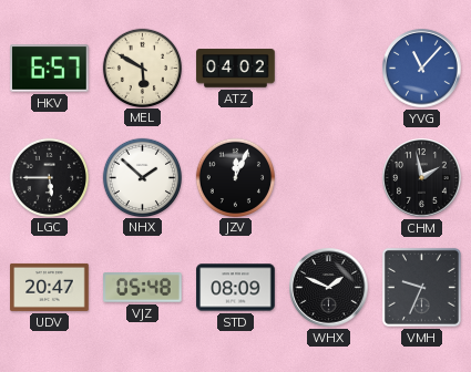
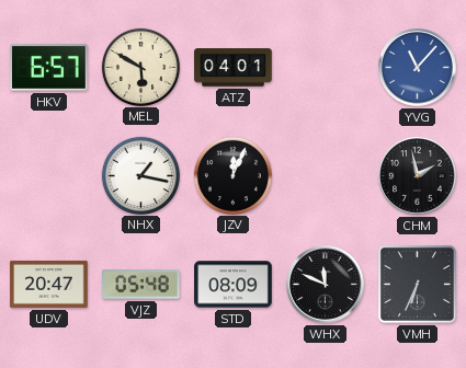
ATZ: 04:02 -> 04:01
LGC: 5:45 -> none
NHX: 1:52 -> 1:17
WHX: 1:49 -> 11:49
VMH: 9:34 -> 6:34
